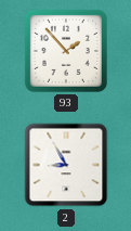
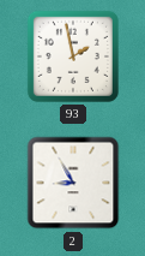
93: 1:53 -> 1:58
